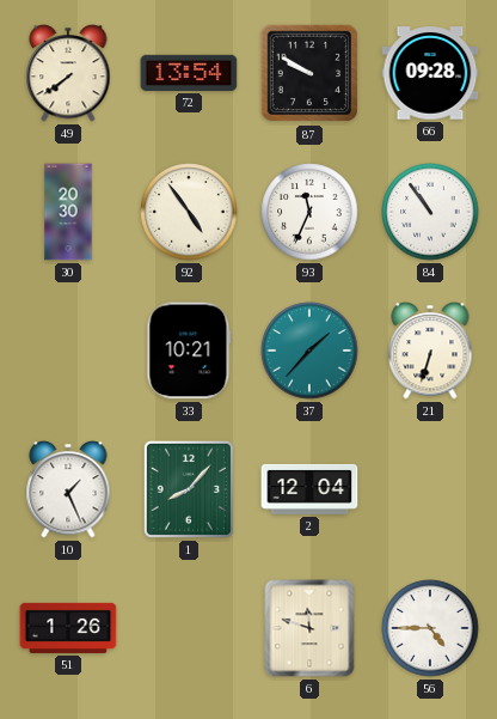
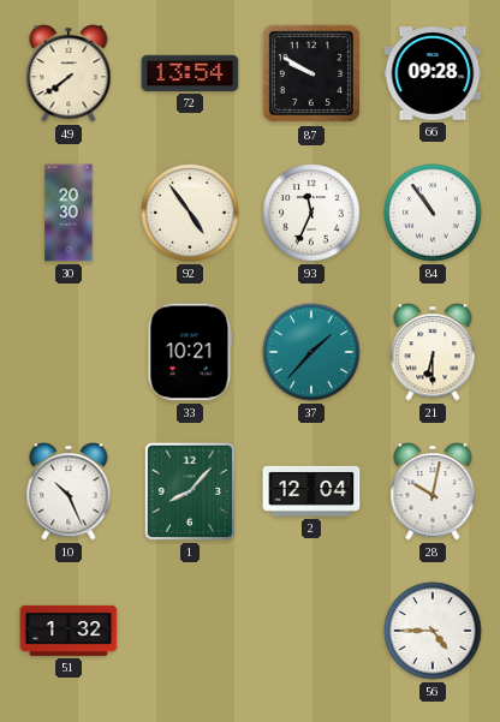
21: 6:33 -> 6:30
10: 1:26 -> 10:26
28: none -> 10:02
51: 1:26 -> 1:32
6: 11:48 -> none
